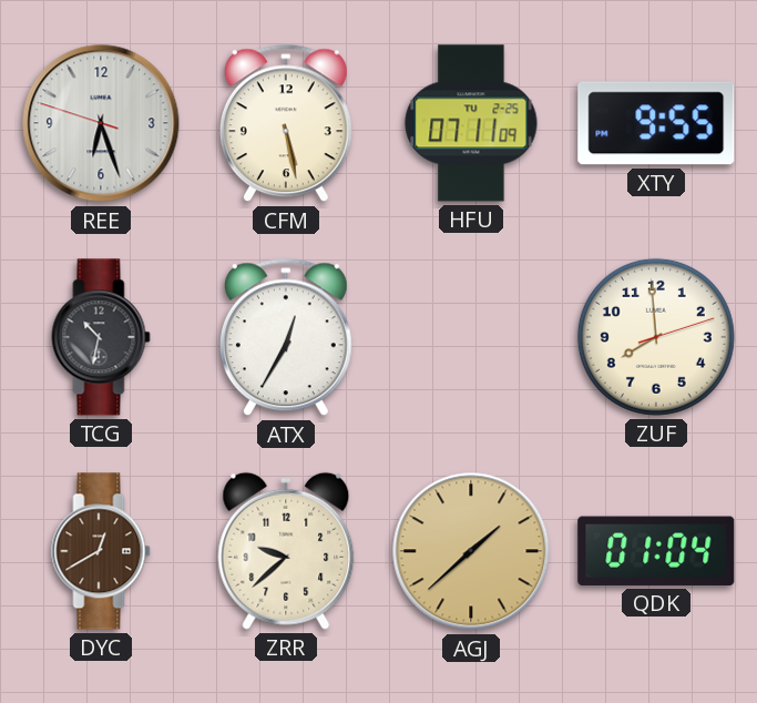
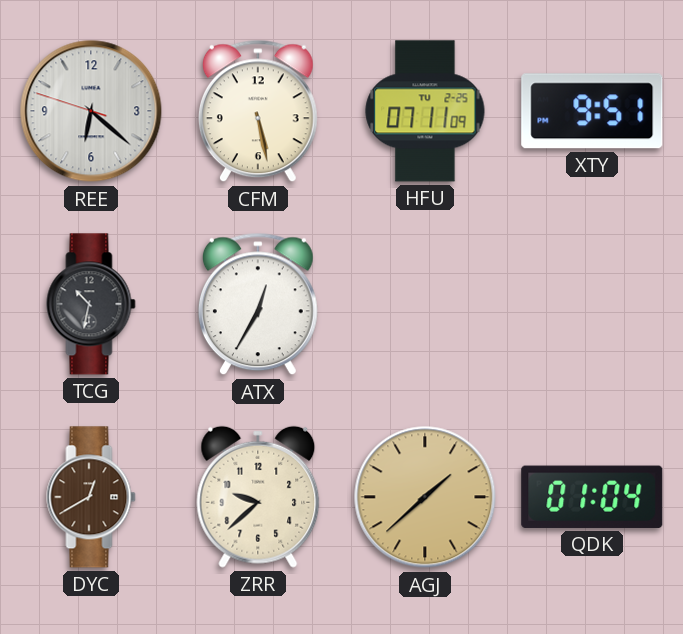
REE: 6:26 -> 6:21
XTY: 9:55 -> 9:51
ZUF: 7:59 -> none
